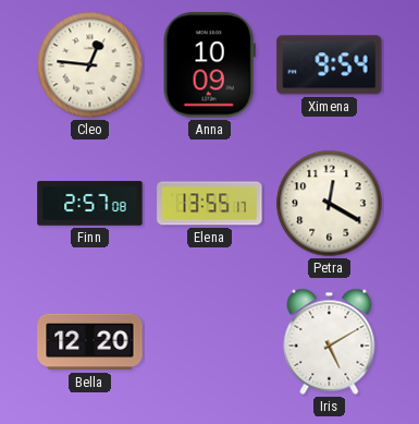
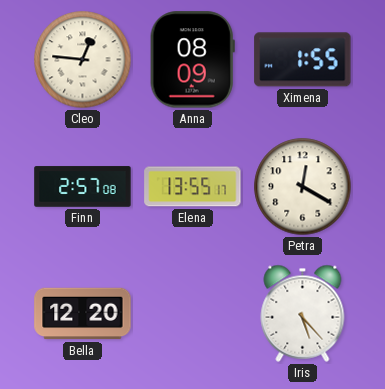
Anna: 10:09 -> 08:09
Ximena: 9:54 -> 1:55
Iris: 5:10 -> 5:23
